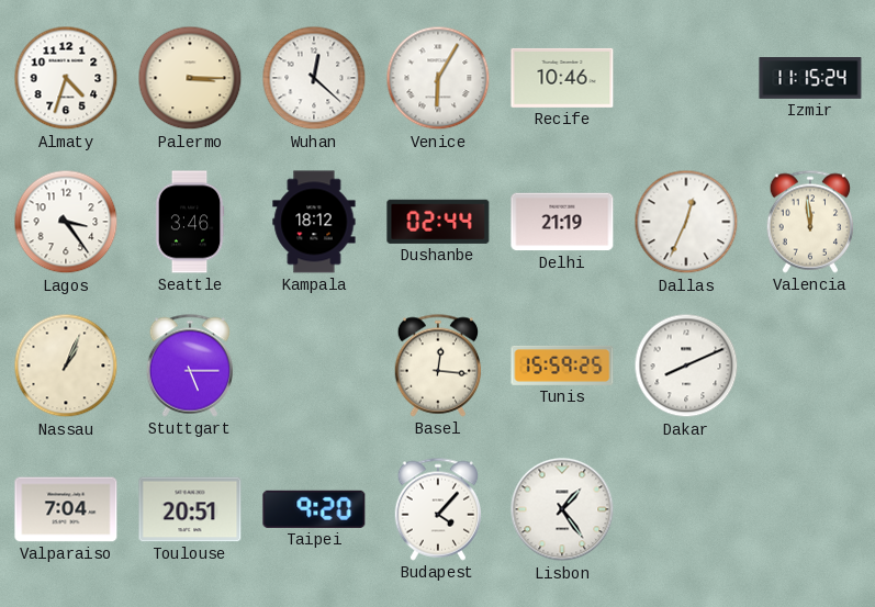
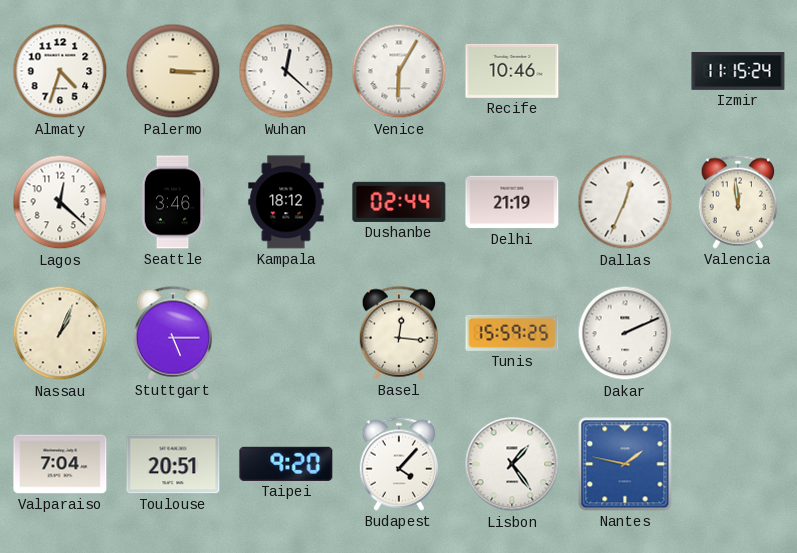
Lagos: 3:24 -> 12:22
Dakar: 8:11 -> 2:11
Nantes: none -> 1:47
